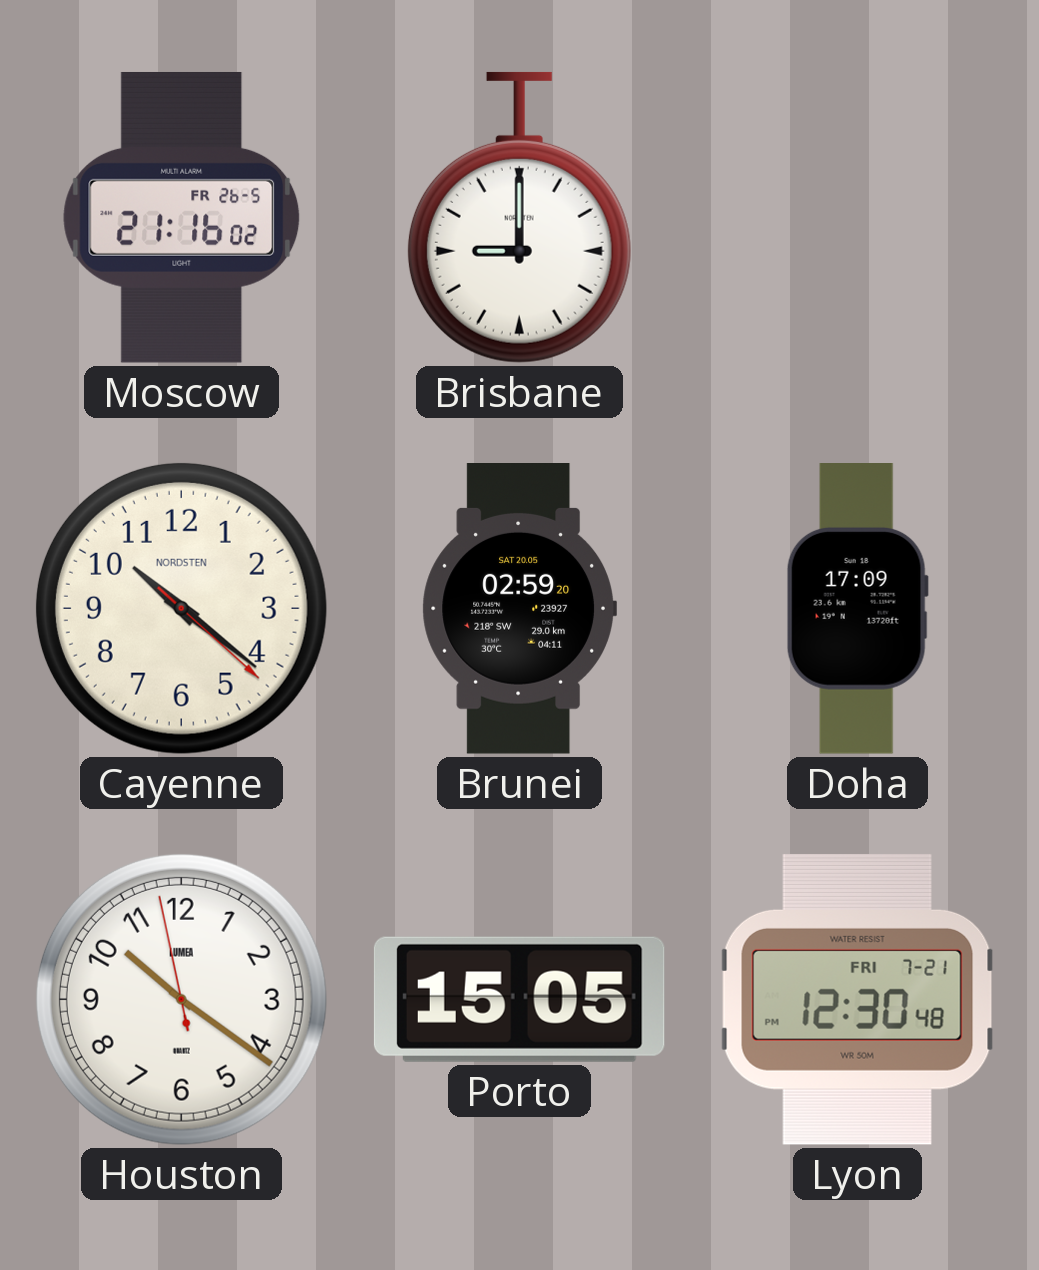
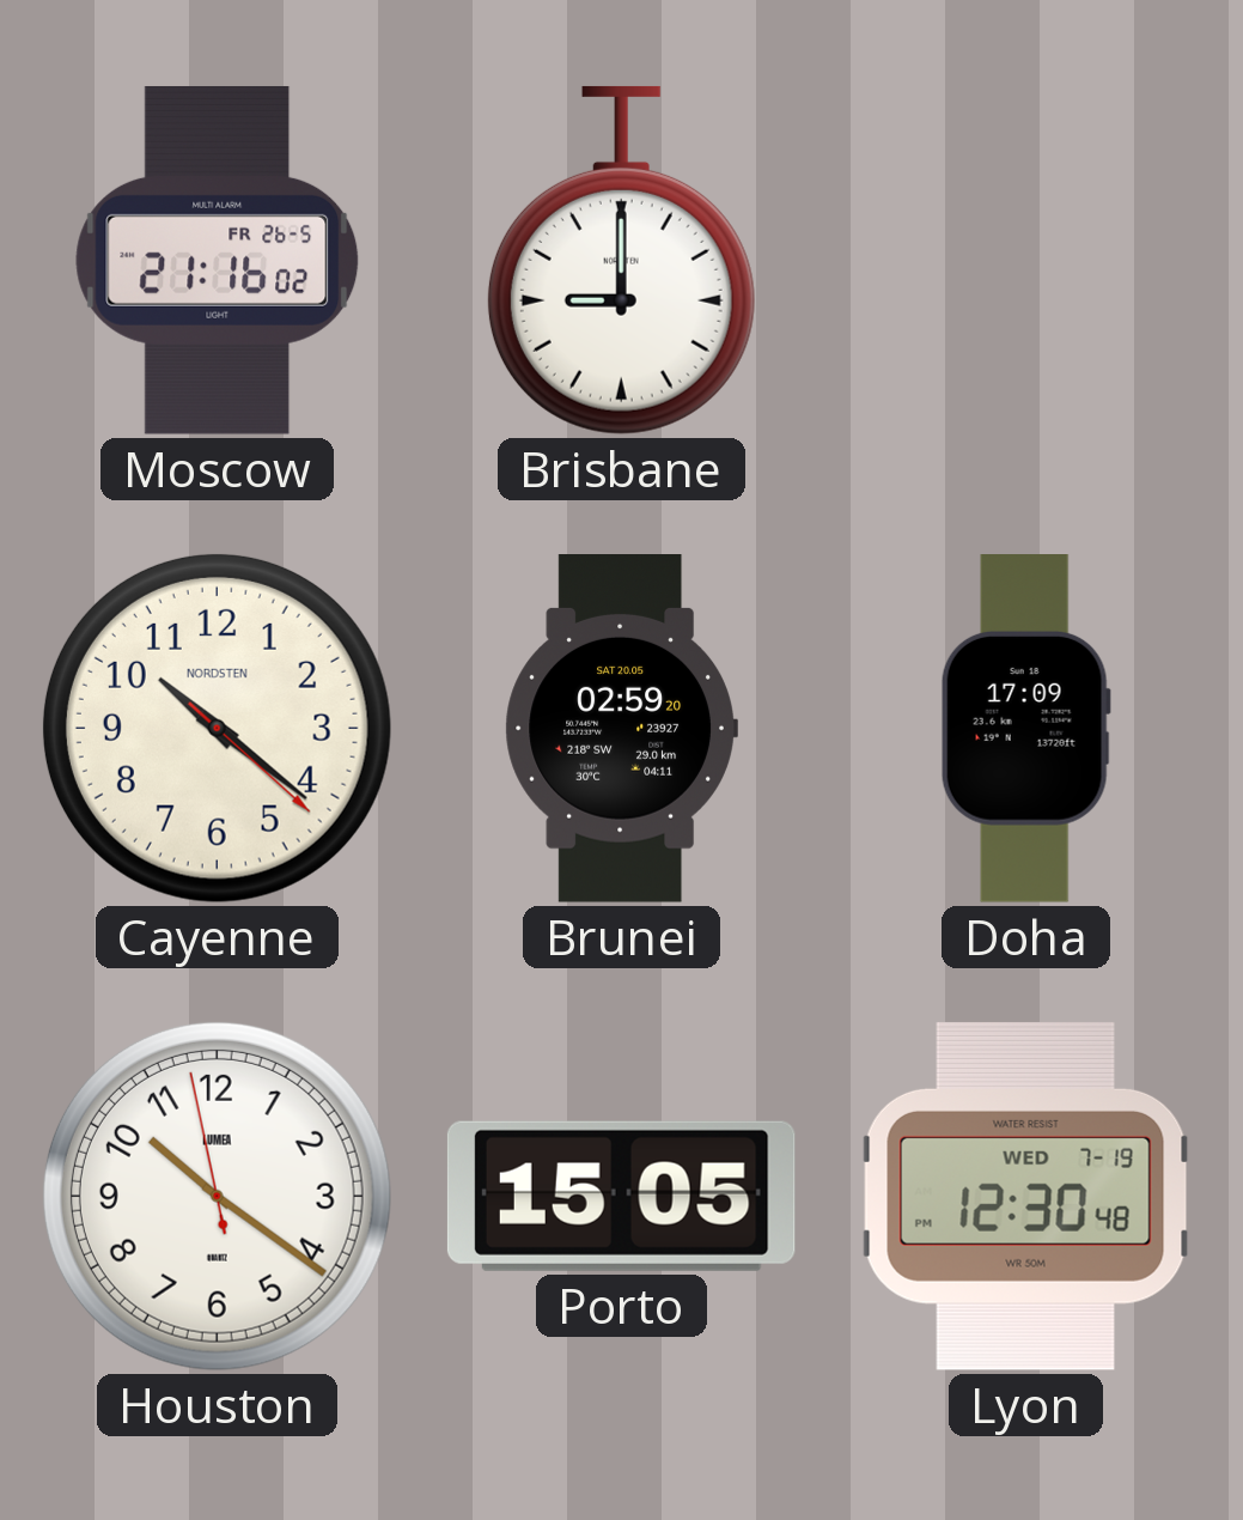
Lyon date: FRI 7-21 -> WED 7-19
